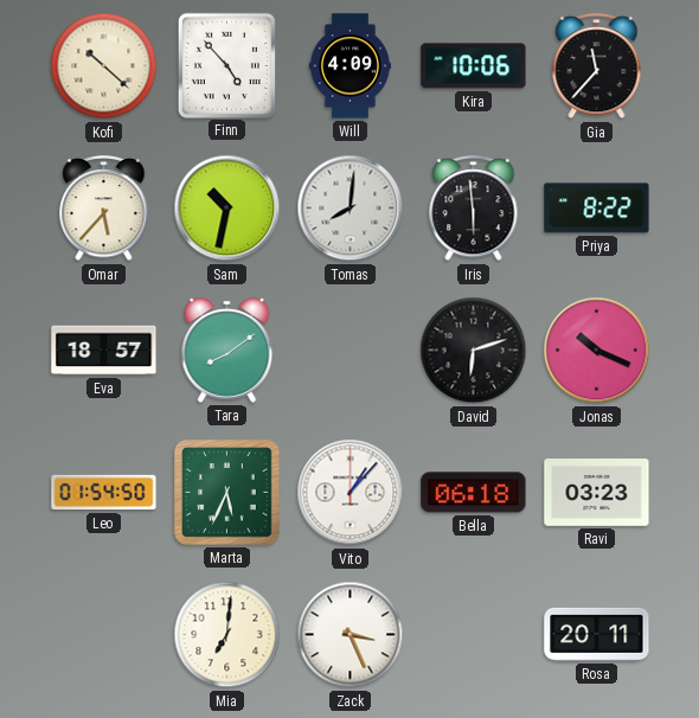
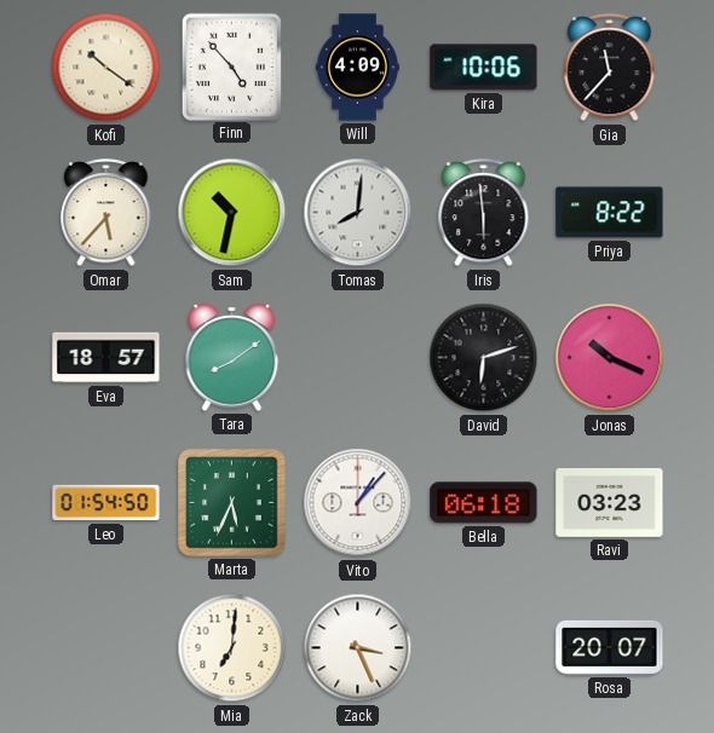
Kofi: 10:22 -> 10:21
Rosa: 20:11 -> 20:07
